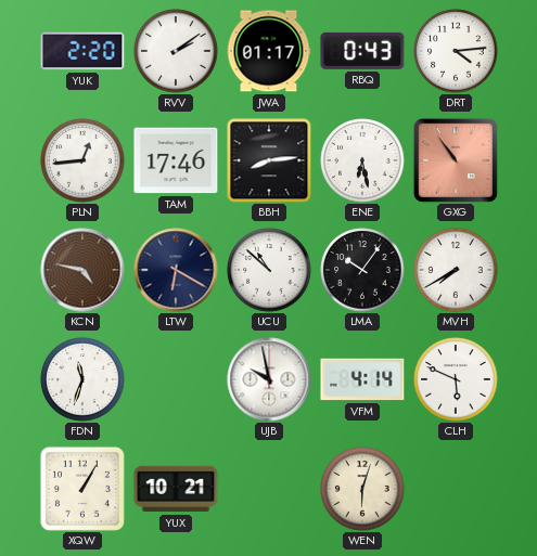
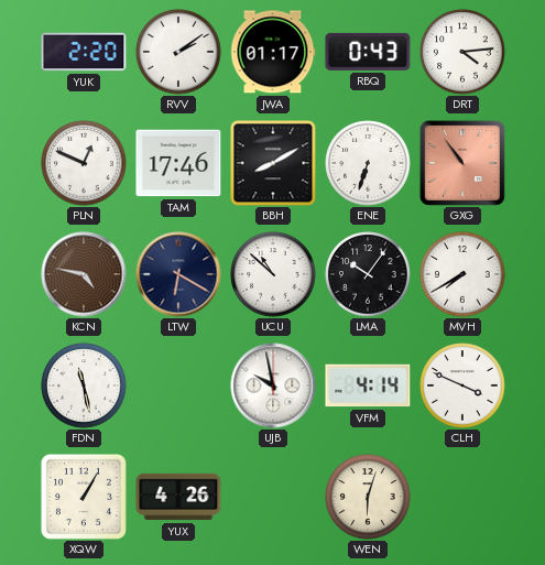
PLN: 12:44 -> 12:49
BBH: 8:14 -> 8:10
ENE: 6:28 -> 6:33
FDN: 11:33 -> 11:28
CLH: 5:49 -> 3:49
YUX: 10:21 -> 4:26
